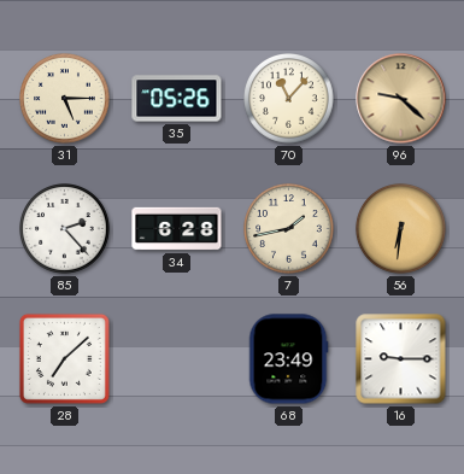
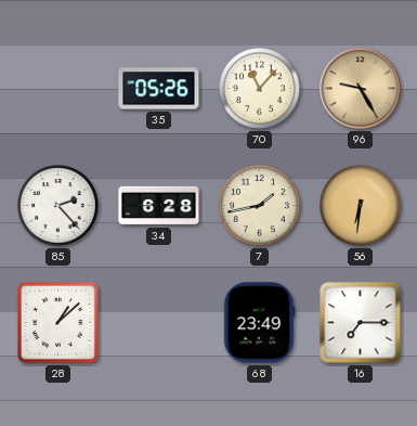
31: 5:15 -> none
96: 9:22 -> 9:25
28: 7:08 -> 1:08
16: 9:15 -> 7:15
